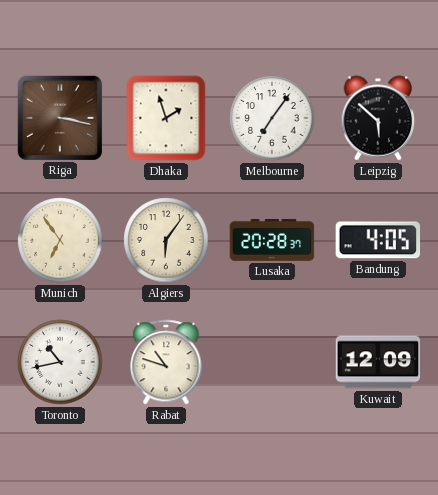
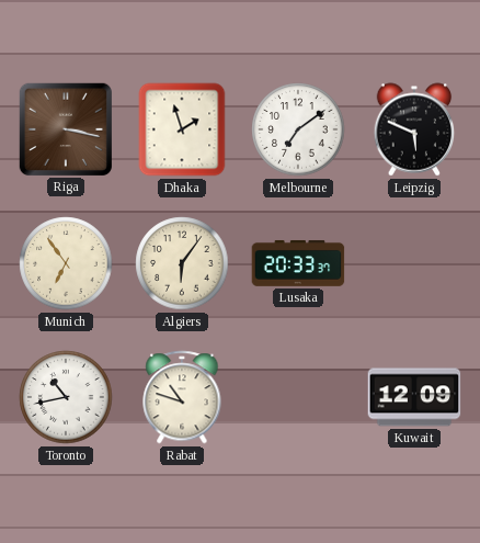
Melbourne: 7:06 -> 7:09
Leipzig: 5:52 -> 5:49
Lusaka: 20:28 -> 20:33
Bandung: 4:05 -> none
